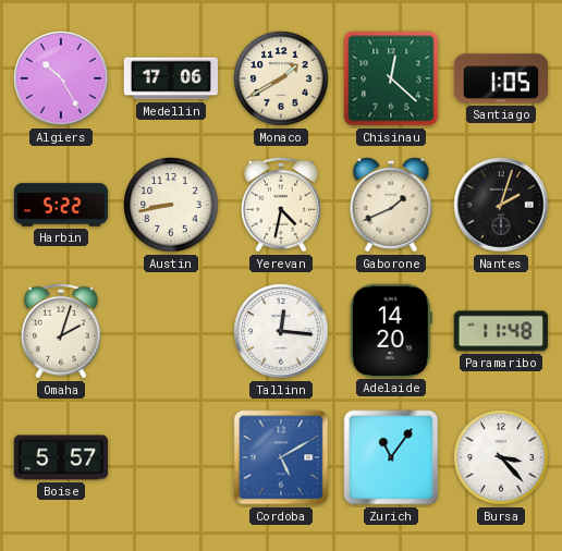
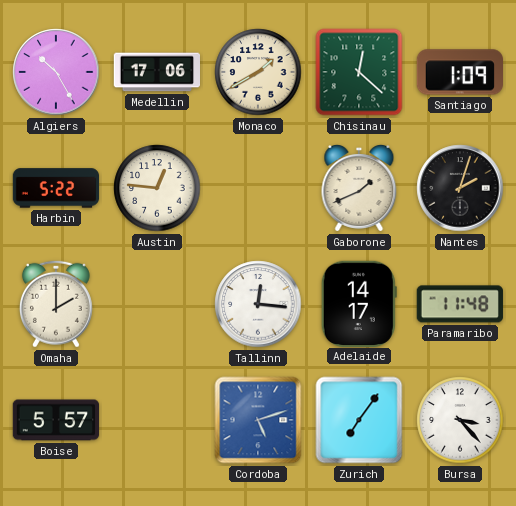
Santiago: 1:05 -> 1:09
Austin: 8:43 -> 12:46
Yerevan: 4:32 -> none
Omaha: 2:03 -> 2:00
Adelaide: 14:20 -> 14:17
Cordoba: 5:10 -> 5:12
Zurich: 11:06 -> 7:06
